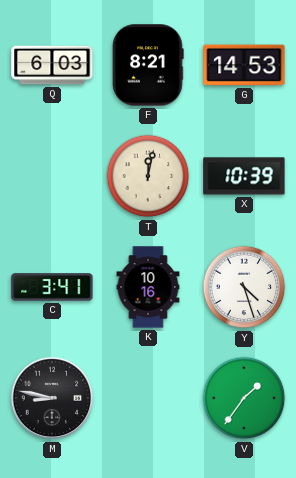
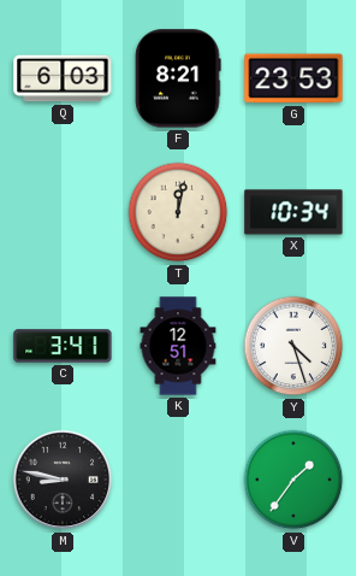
G: 14:53 -> 23:53
X: 10:39 -> 10:34
K: 10:16 -> 12:51
